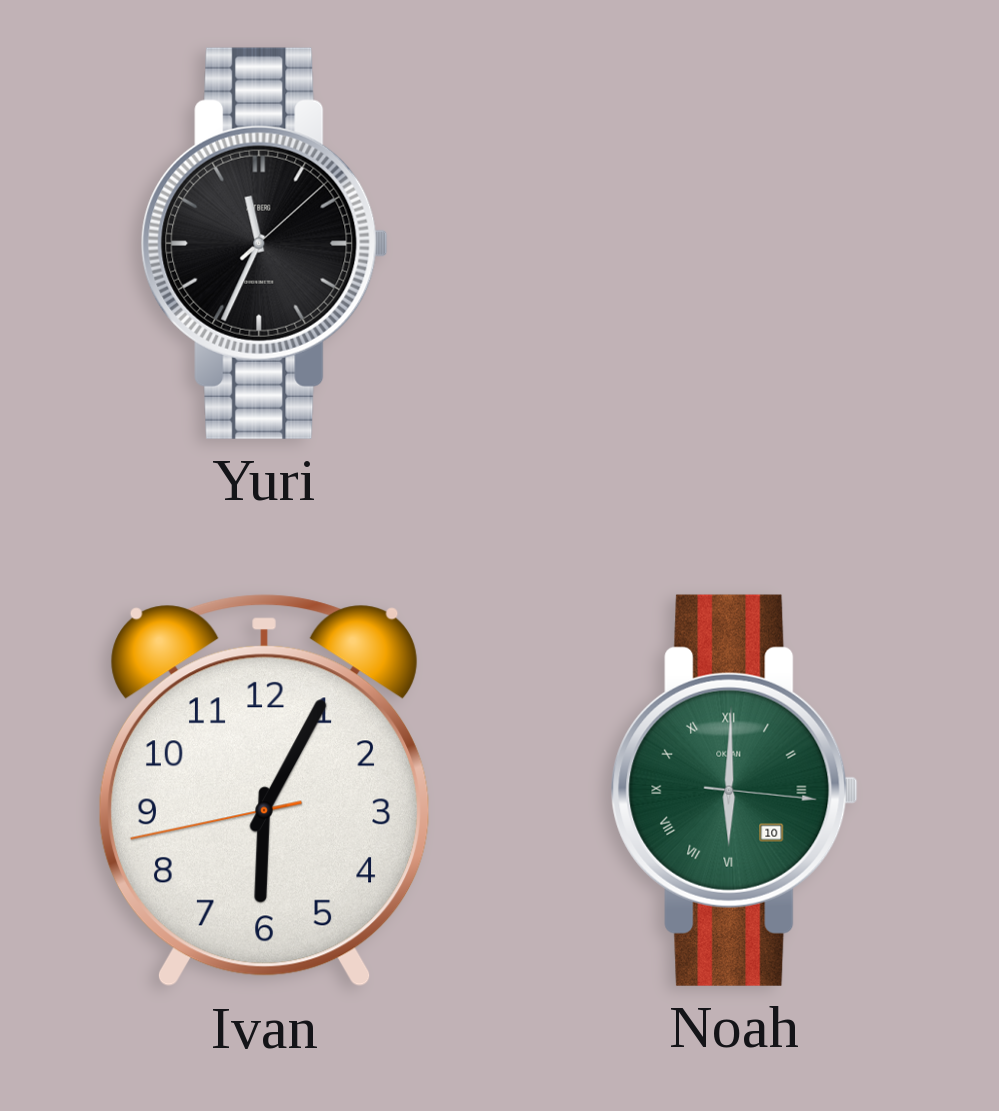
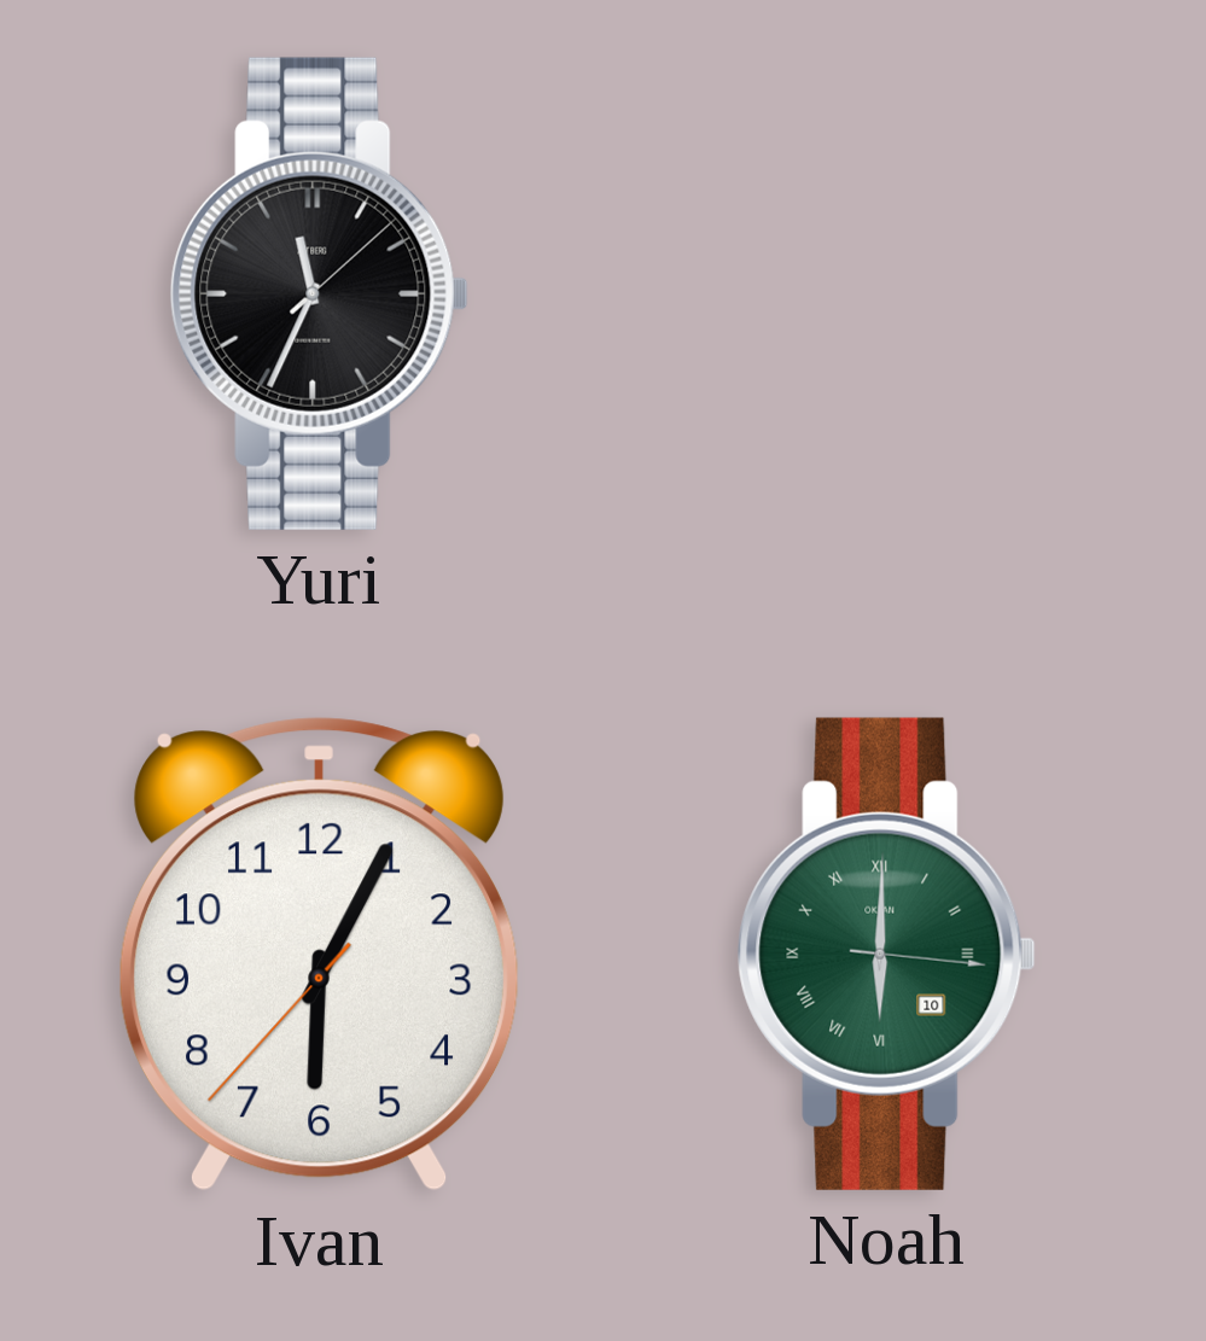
Ivan: 6:04:43 -> 6:04:37
